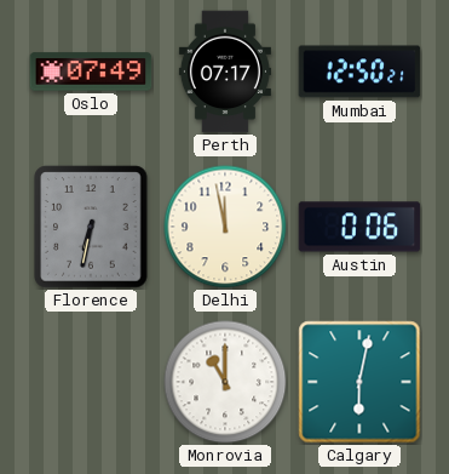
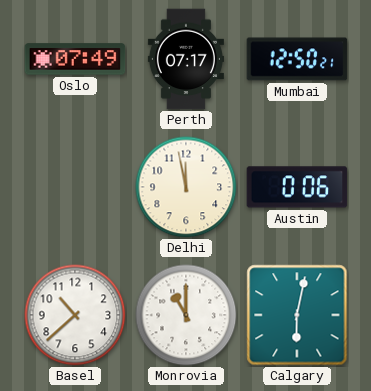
Florence: 6:32 -> none
Basel: none -> 10:38
